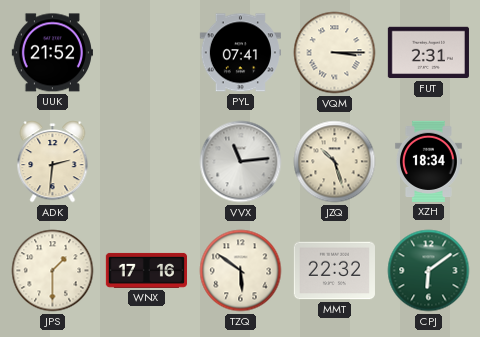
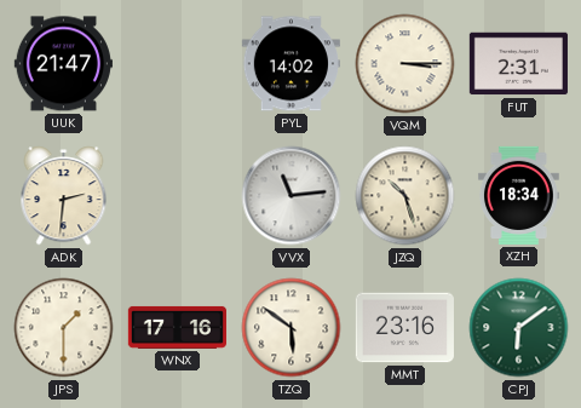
UUK: 21:52 -> 21:47
PYL: 07:41 -> 14:02
MMT: 22:32 -> 23:16
